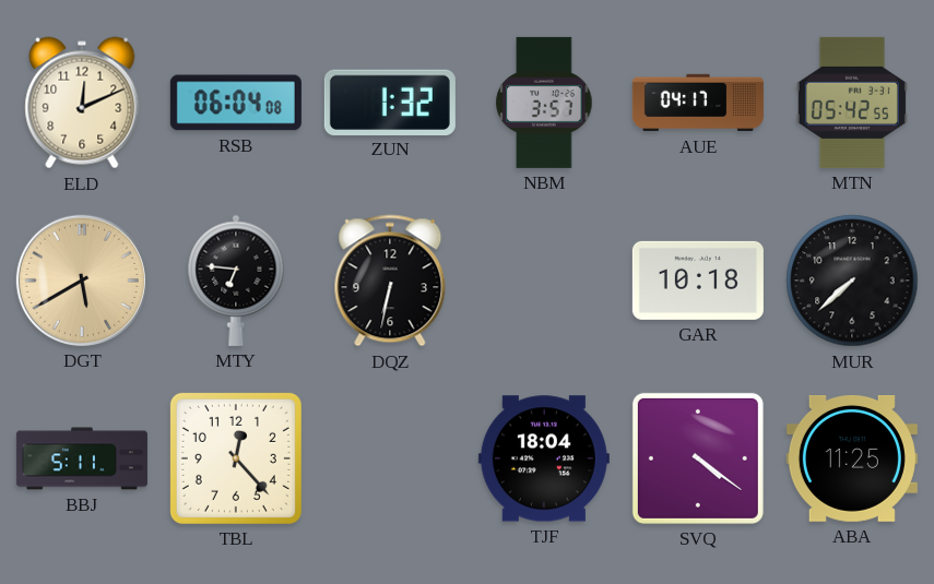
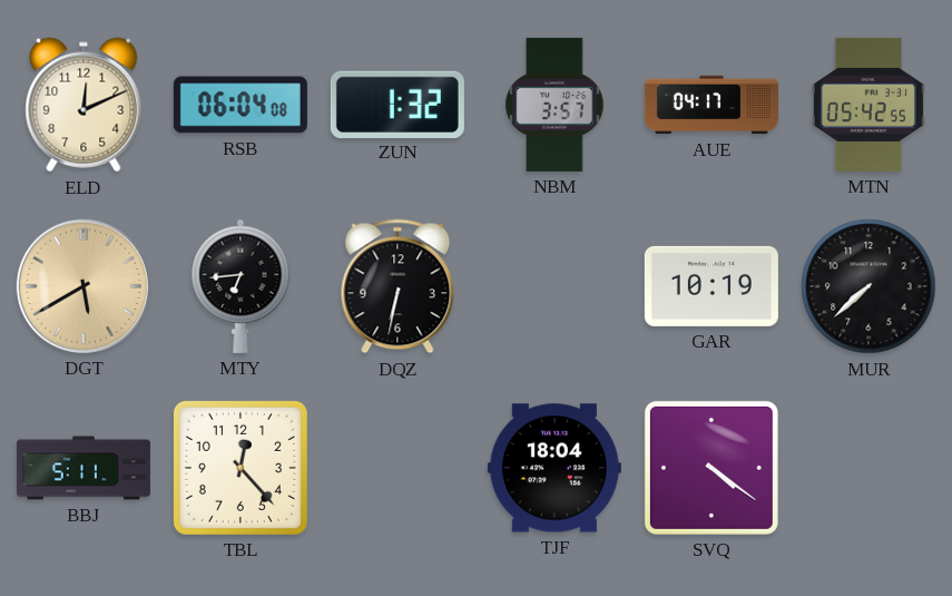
MTY: 6:46 -> 6:44
GAR: 10:18 -> 10:19
ABA: 11:25 -> none
